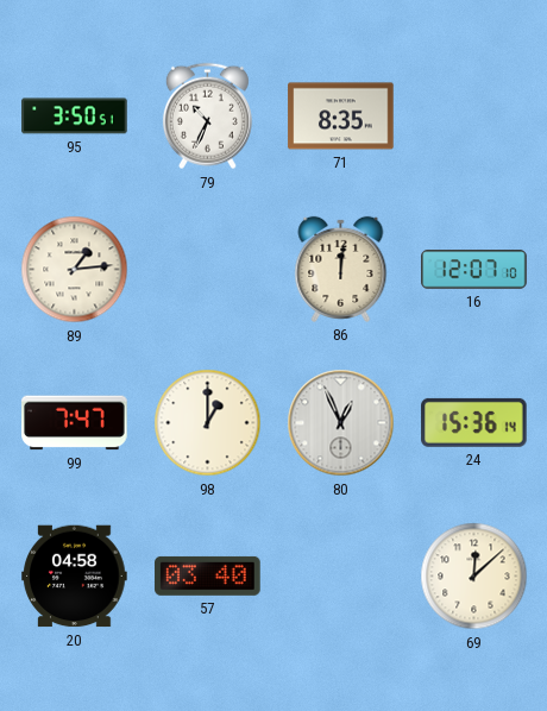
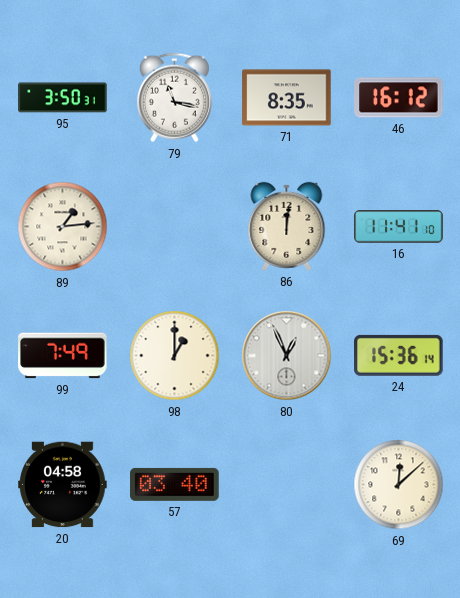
95: 3:50:51 -> 3:50:31
79: 10:34 -> 11:17
46: none -> 16:12
16: 12:07 -> 11:41
99: 7:47 -> 7:49
